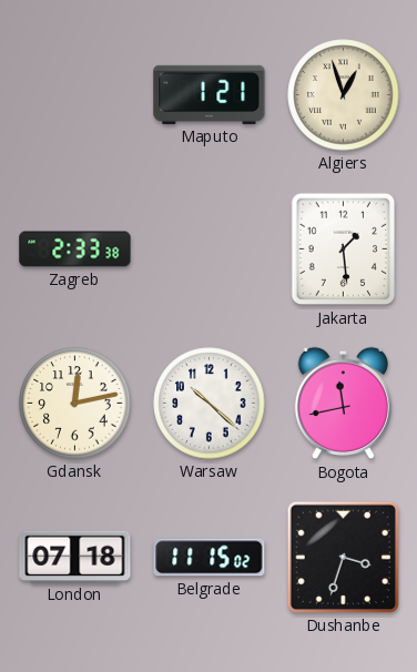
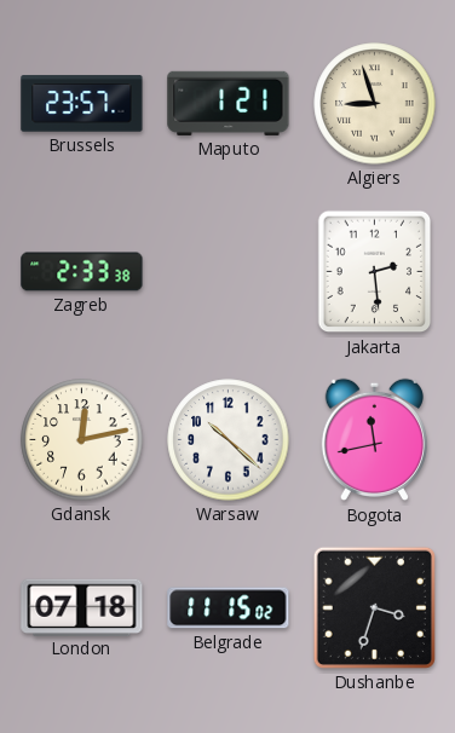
Brussels: none -> 23:57
Algiers: 12:57 -> 8:57
Jakarta: 1:29 -> 2:29
